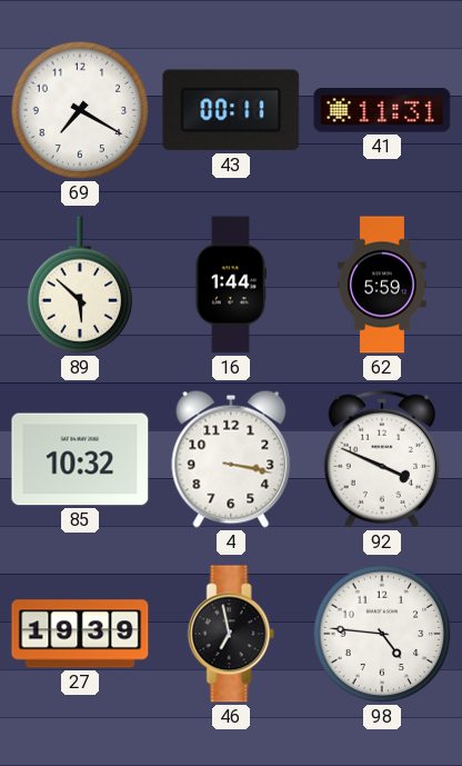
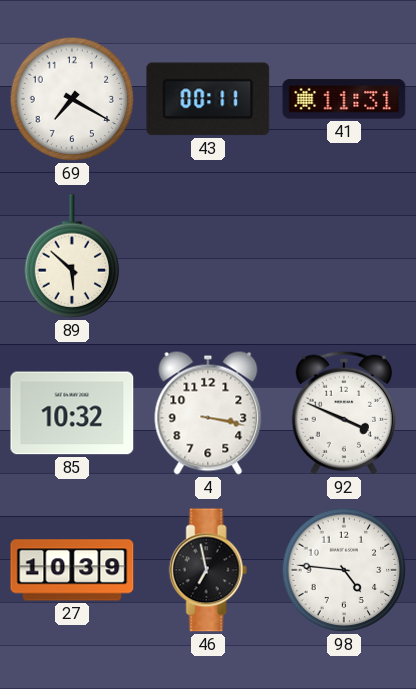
16: 1:44 -> none
62: 5:59 -> none
27: 19:39 -> 10:39
